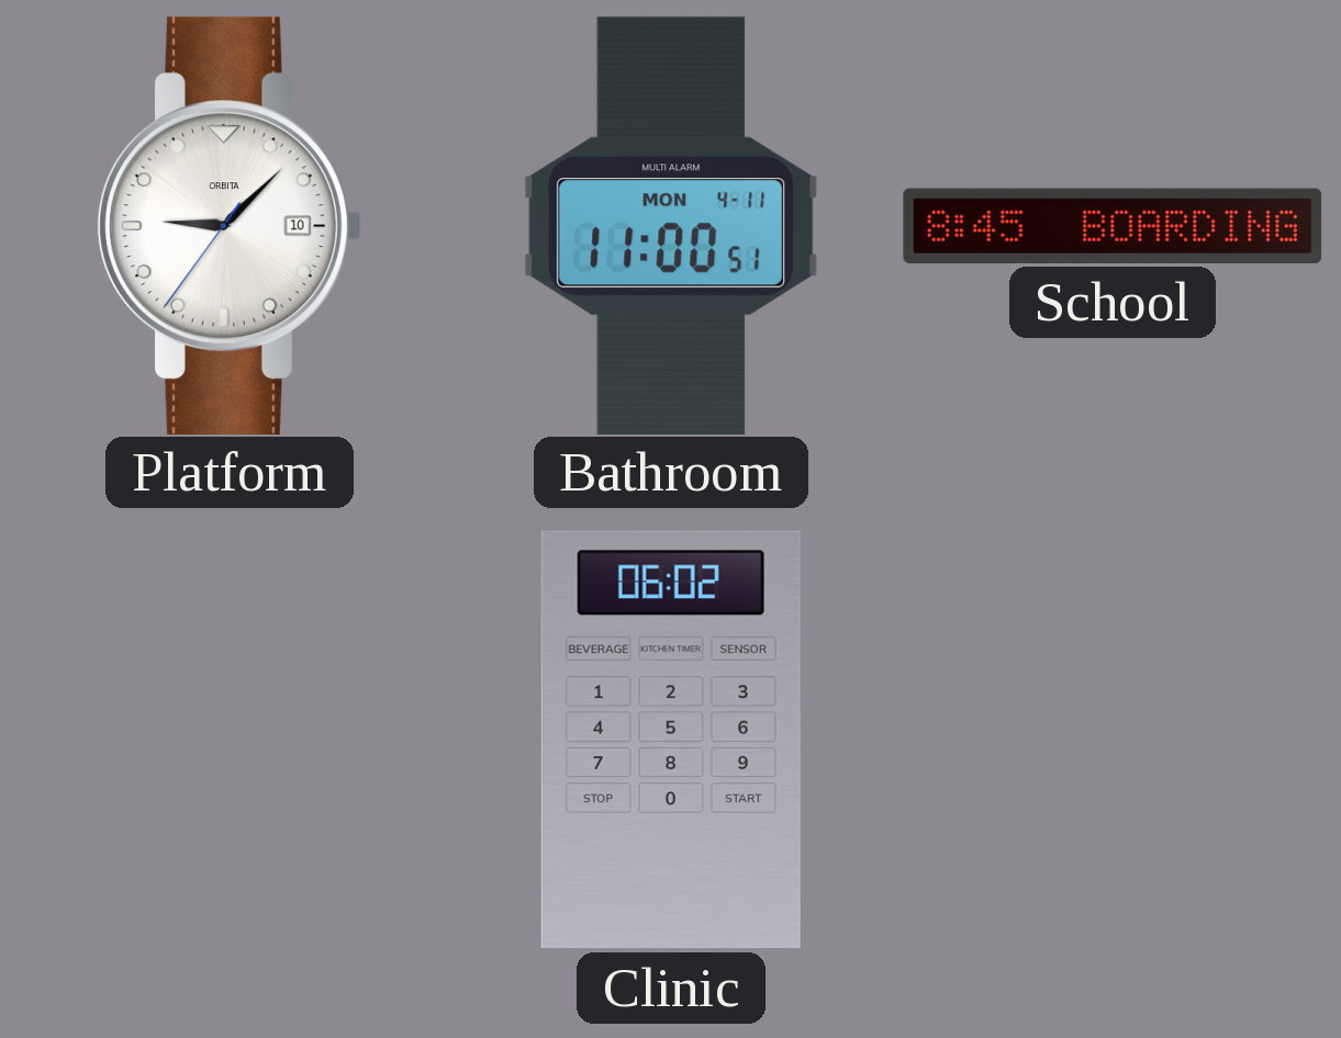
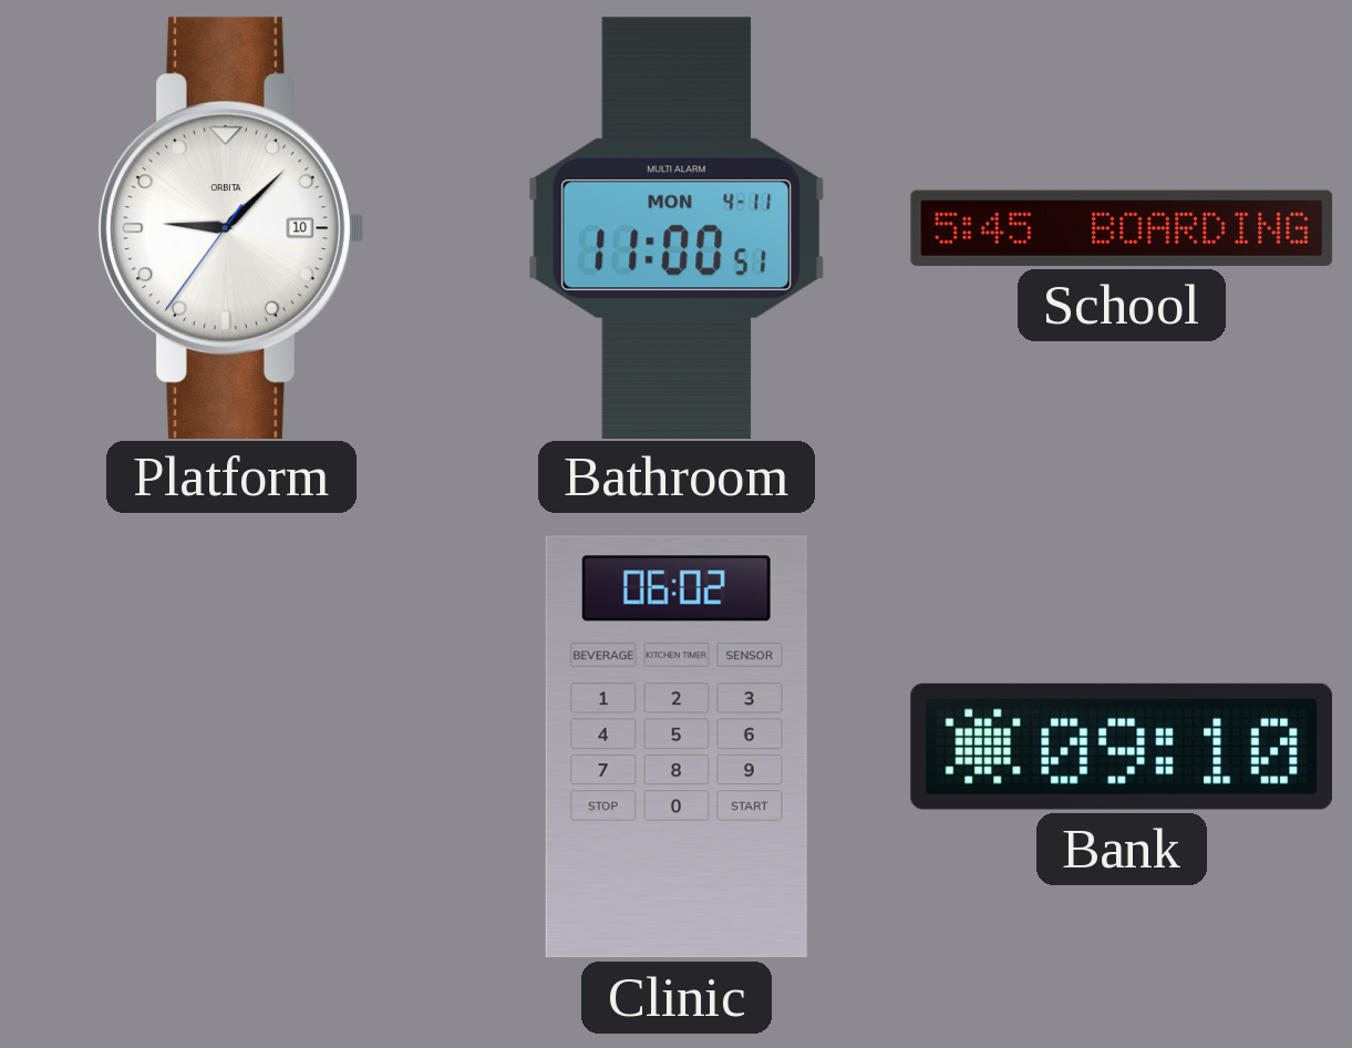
School: 8:45 -> 5:45
Bank: none -> 09:10
